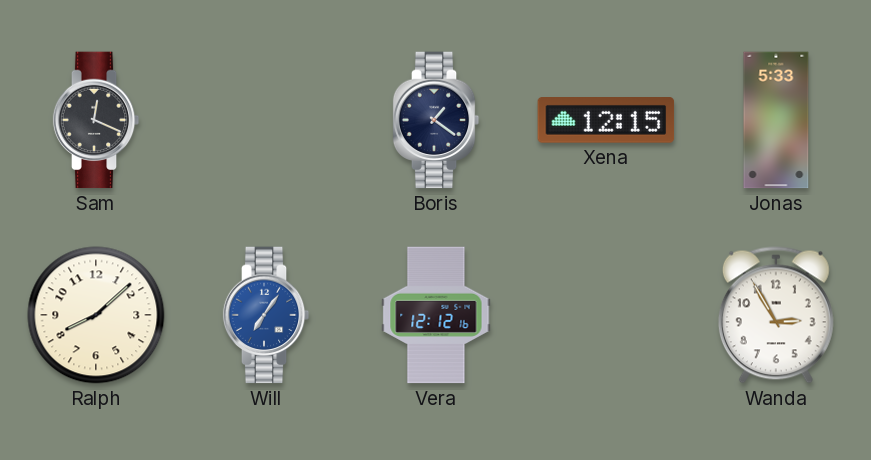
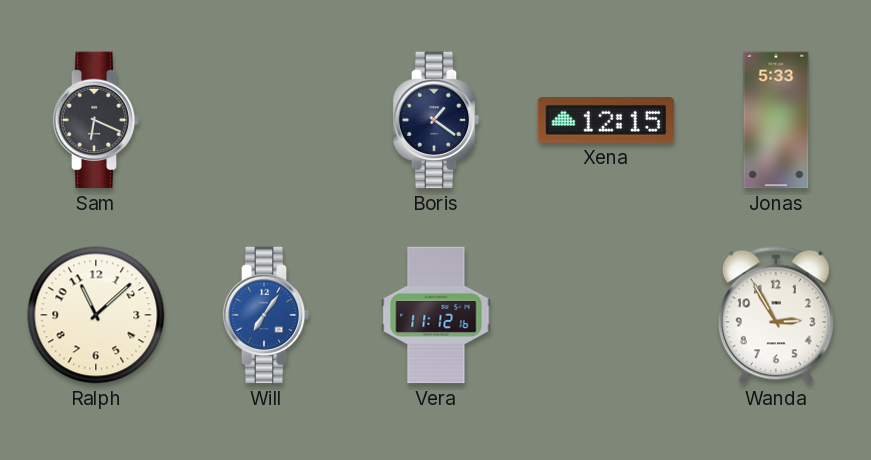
Sam: 12:19 -> 6:19
Ralph: 8:08 -> 11:08
Vera: 12:12 -> 11:12
